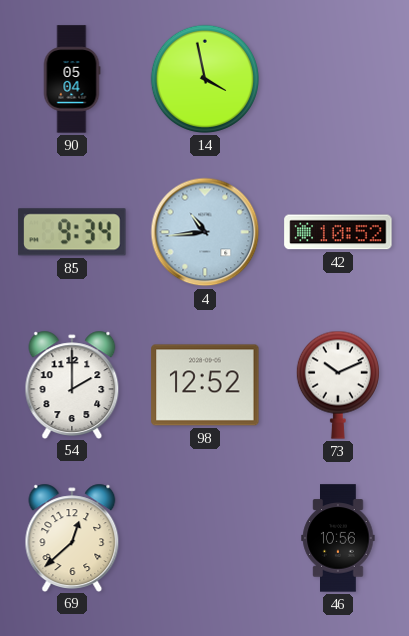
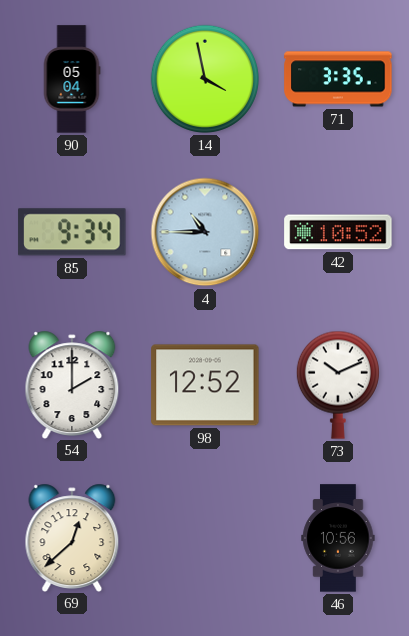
71: none -> 3:35
4: 10:44 -> 10:45
